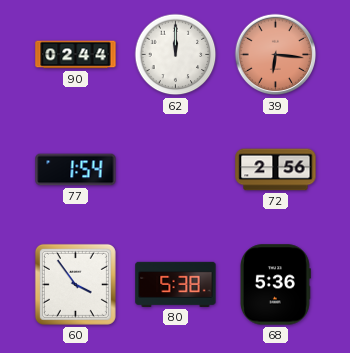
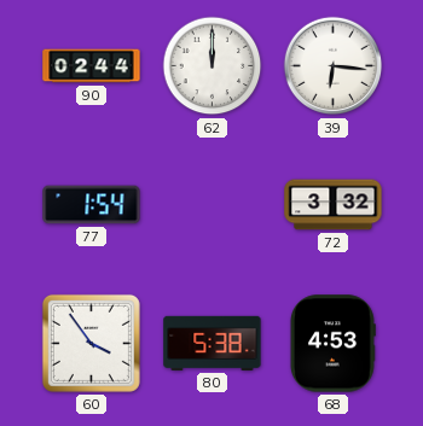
39 dial: salmon -> white
72: 2:56 -> 3:32
68: 5:36 -> 4:53
